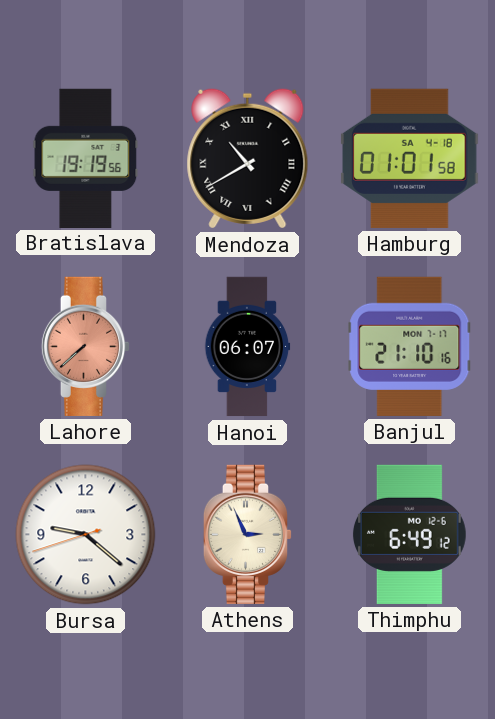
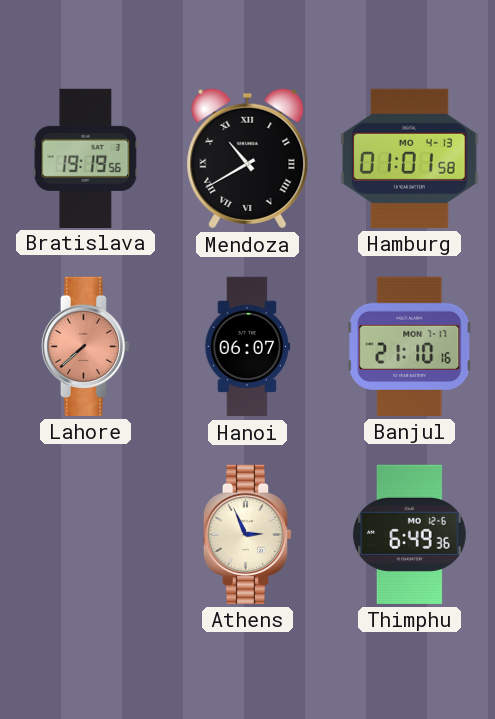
Hamburg date: SA 4-18 -> MO 4-13
Bursa: 9:21 -> none
Thimphu: 6:49:12 -> 6:49:36
